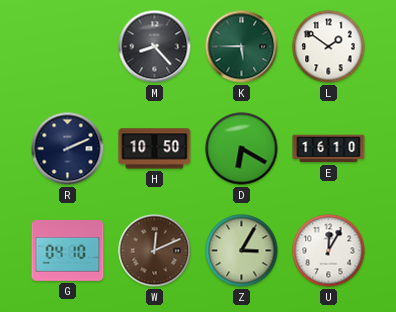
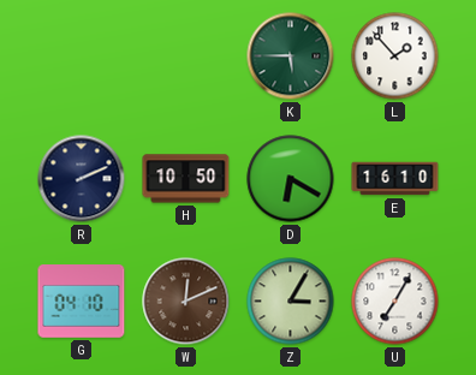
M: 8:23 -> none
L: 1:51 -> 1:53
U: 12:05 -> 7:05
